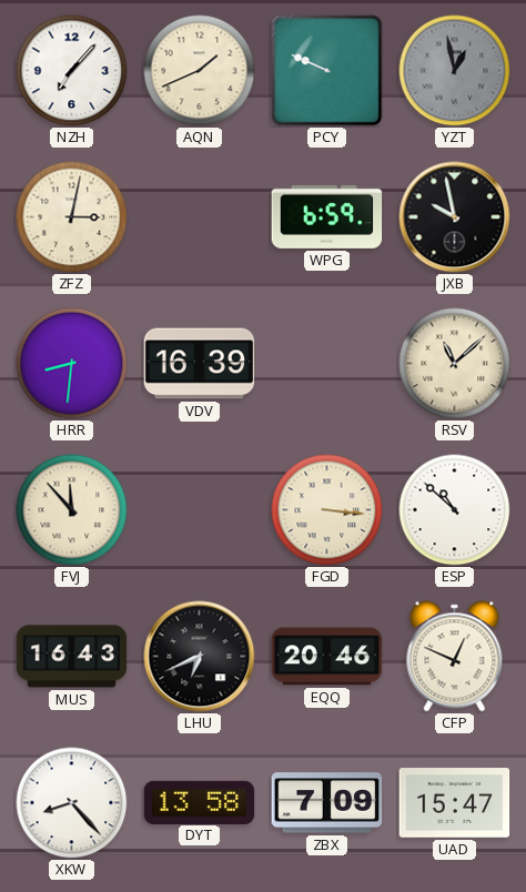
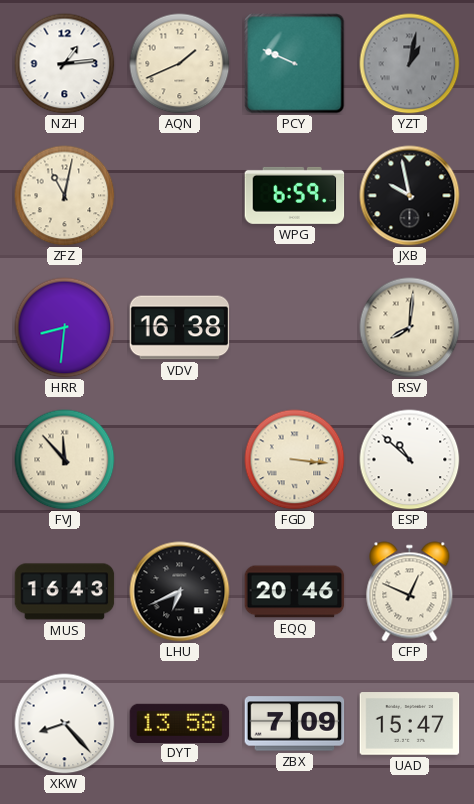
NZH: 7:07 -> 1:14
YZT: 12:58 -> 1:02
ZFZ: 3:02 -> 11:02
VDV: 16:39 -> 16:38
RSV: 11:08 -> 8:01
